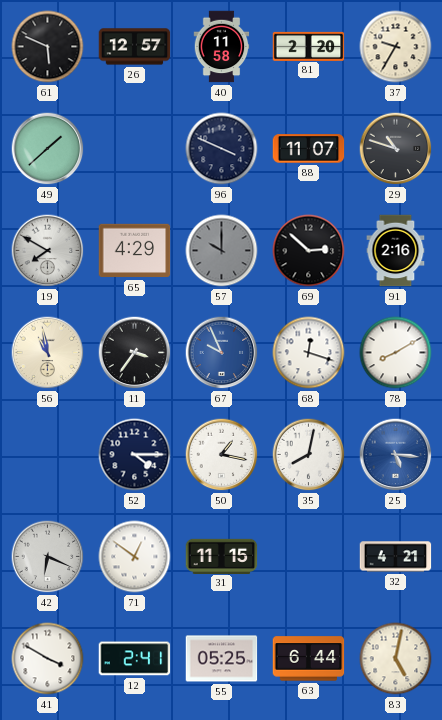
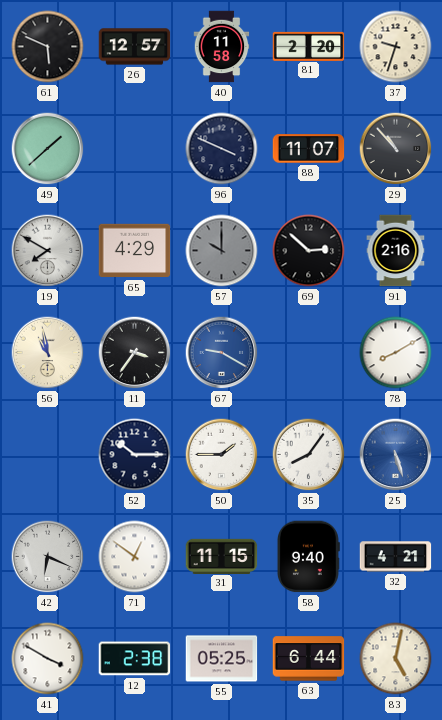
37: 9:35 -> 9:33
29: 10:48 -> 10:53
67: 9:56 -> 9:20
68: 12:18 -> none
52: 4:15 -> 10:15
50: 1:17 -> 1:45
35: 8:02 -> 8:06
25: 5:16 -> 5:27
58: none -> 9:40
12: 2:41 -> 2:38
